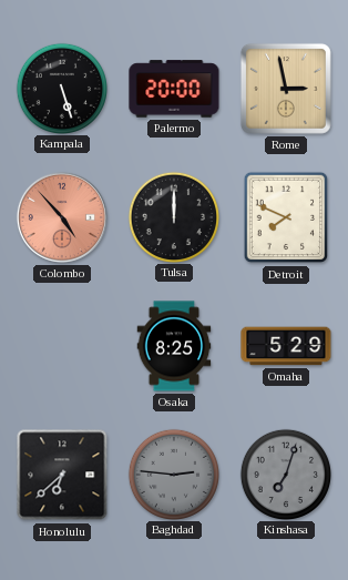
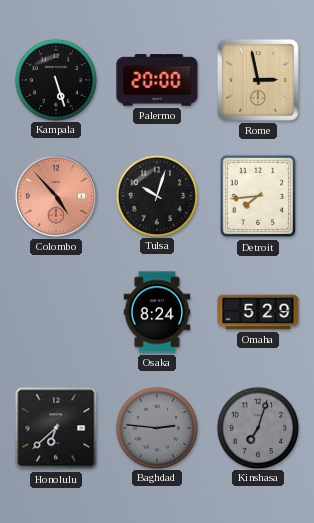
Tulsa: 12:00 -> 10:03
Detroit: 7:49 -> 7:44
Osaka: 8:25 -> 8:24
